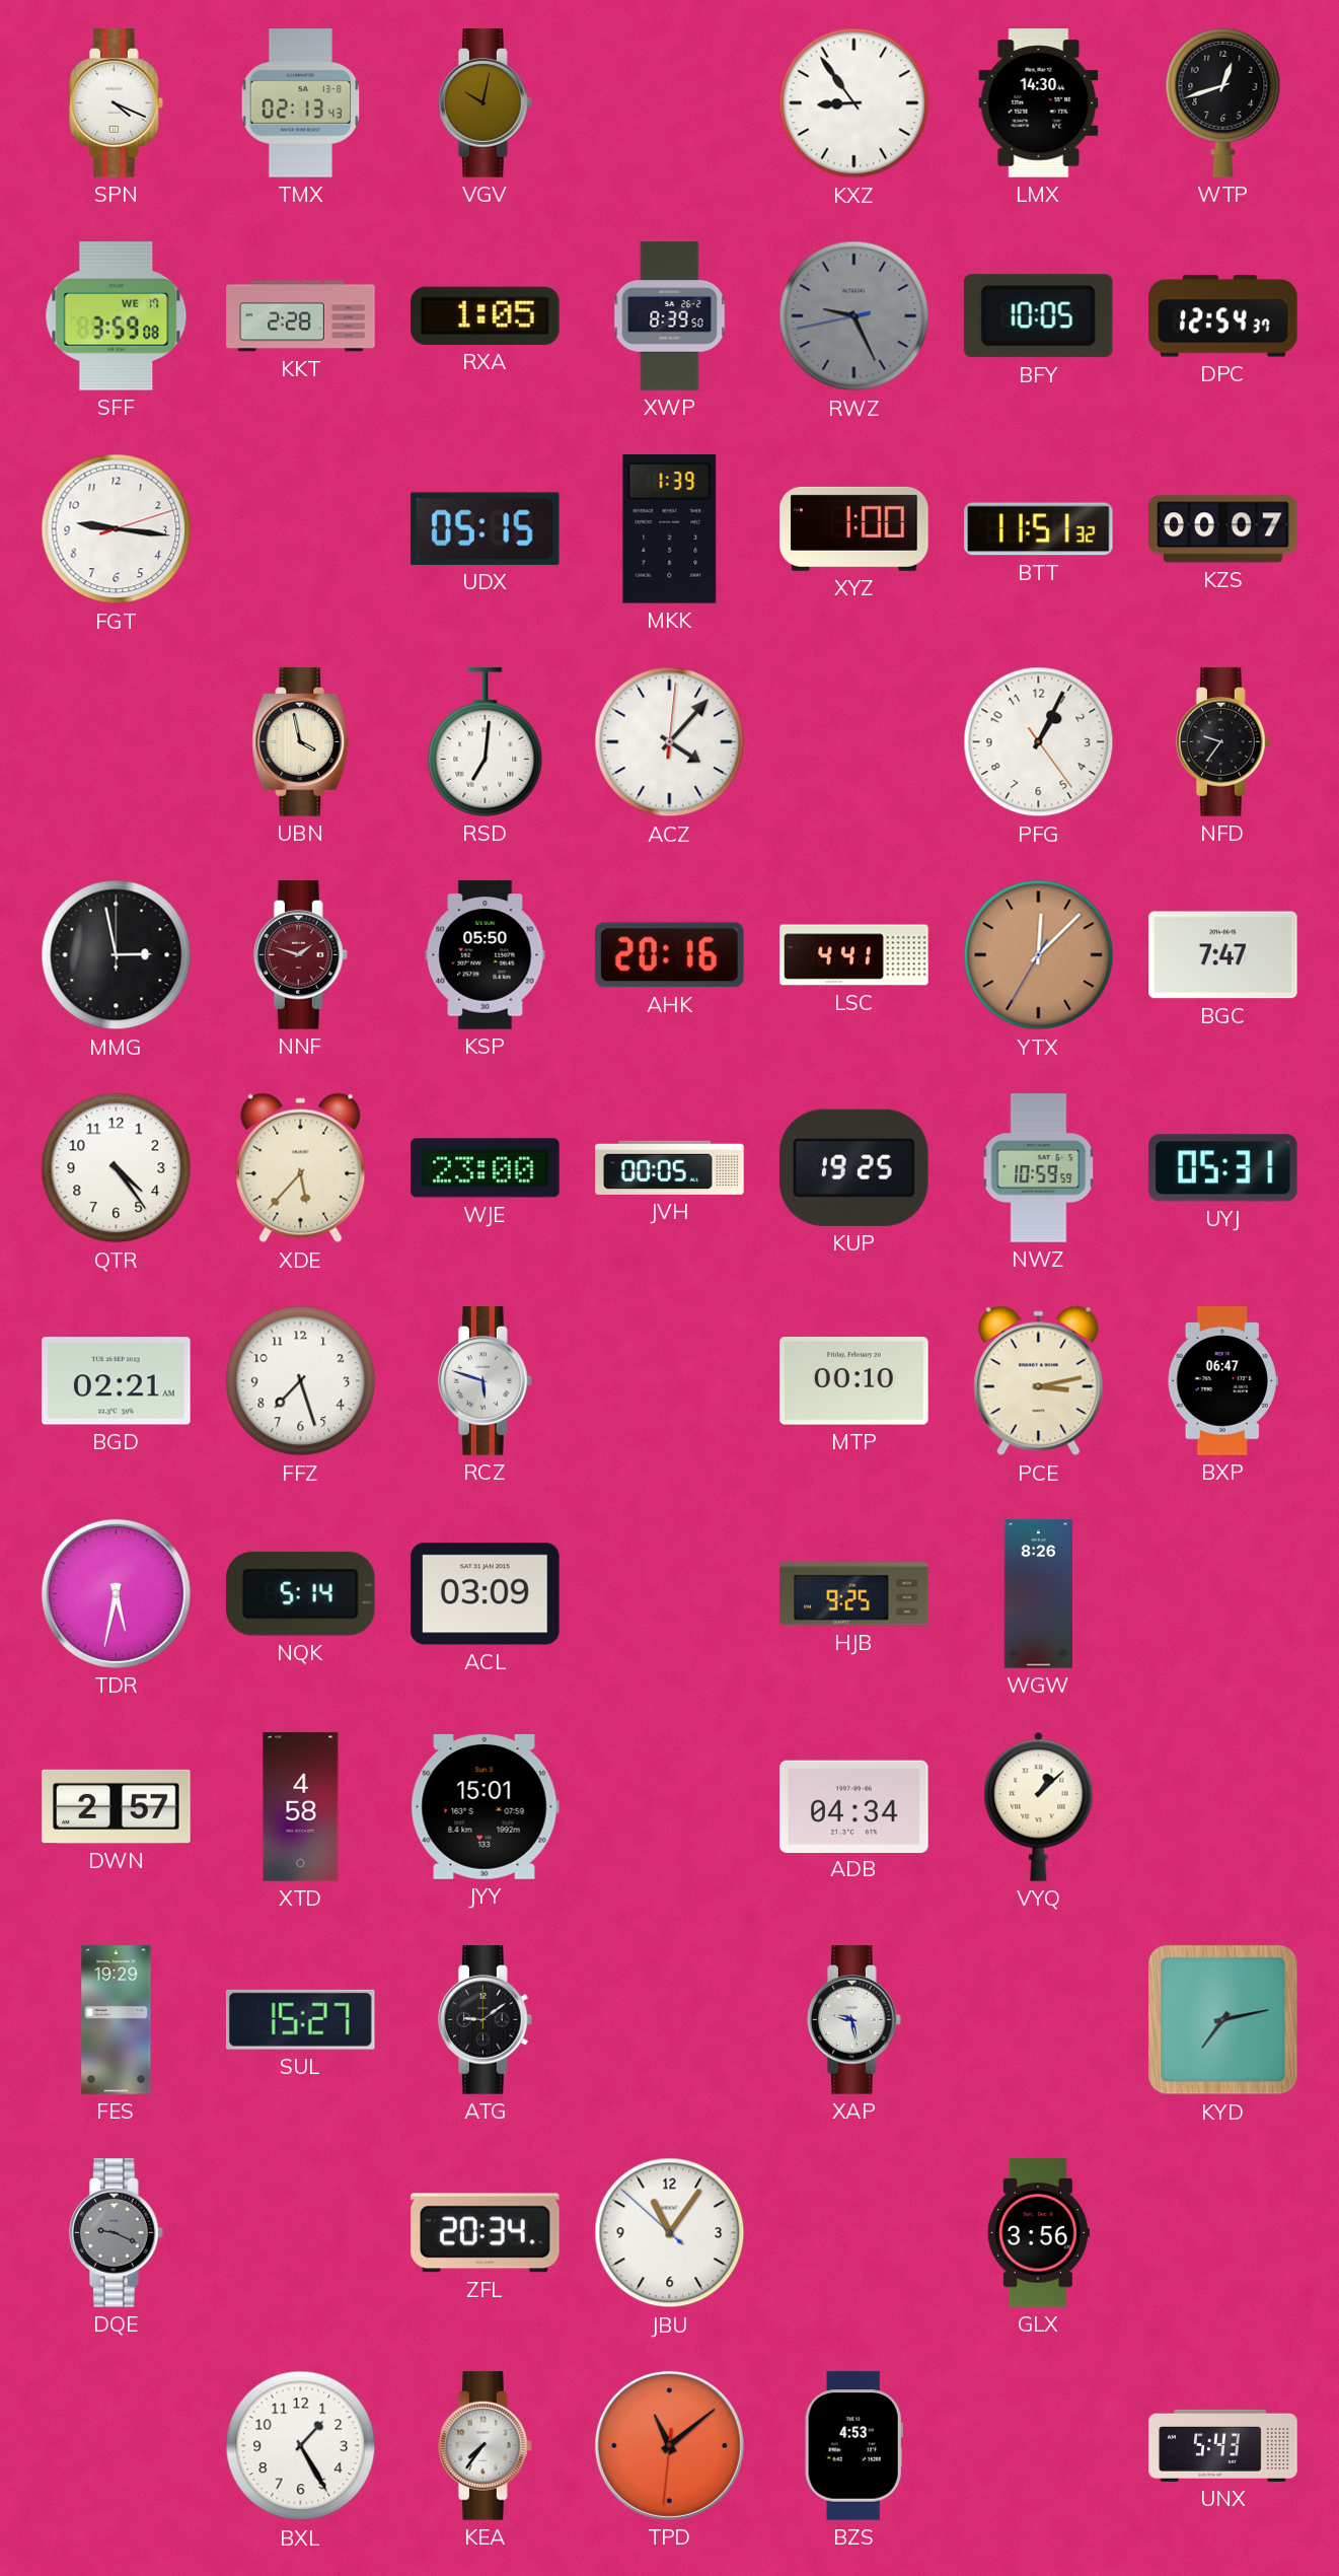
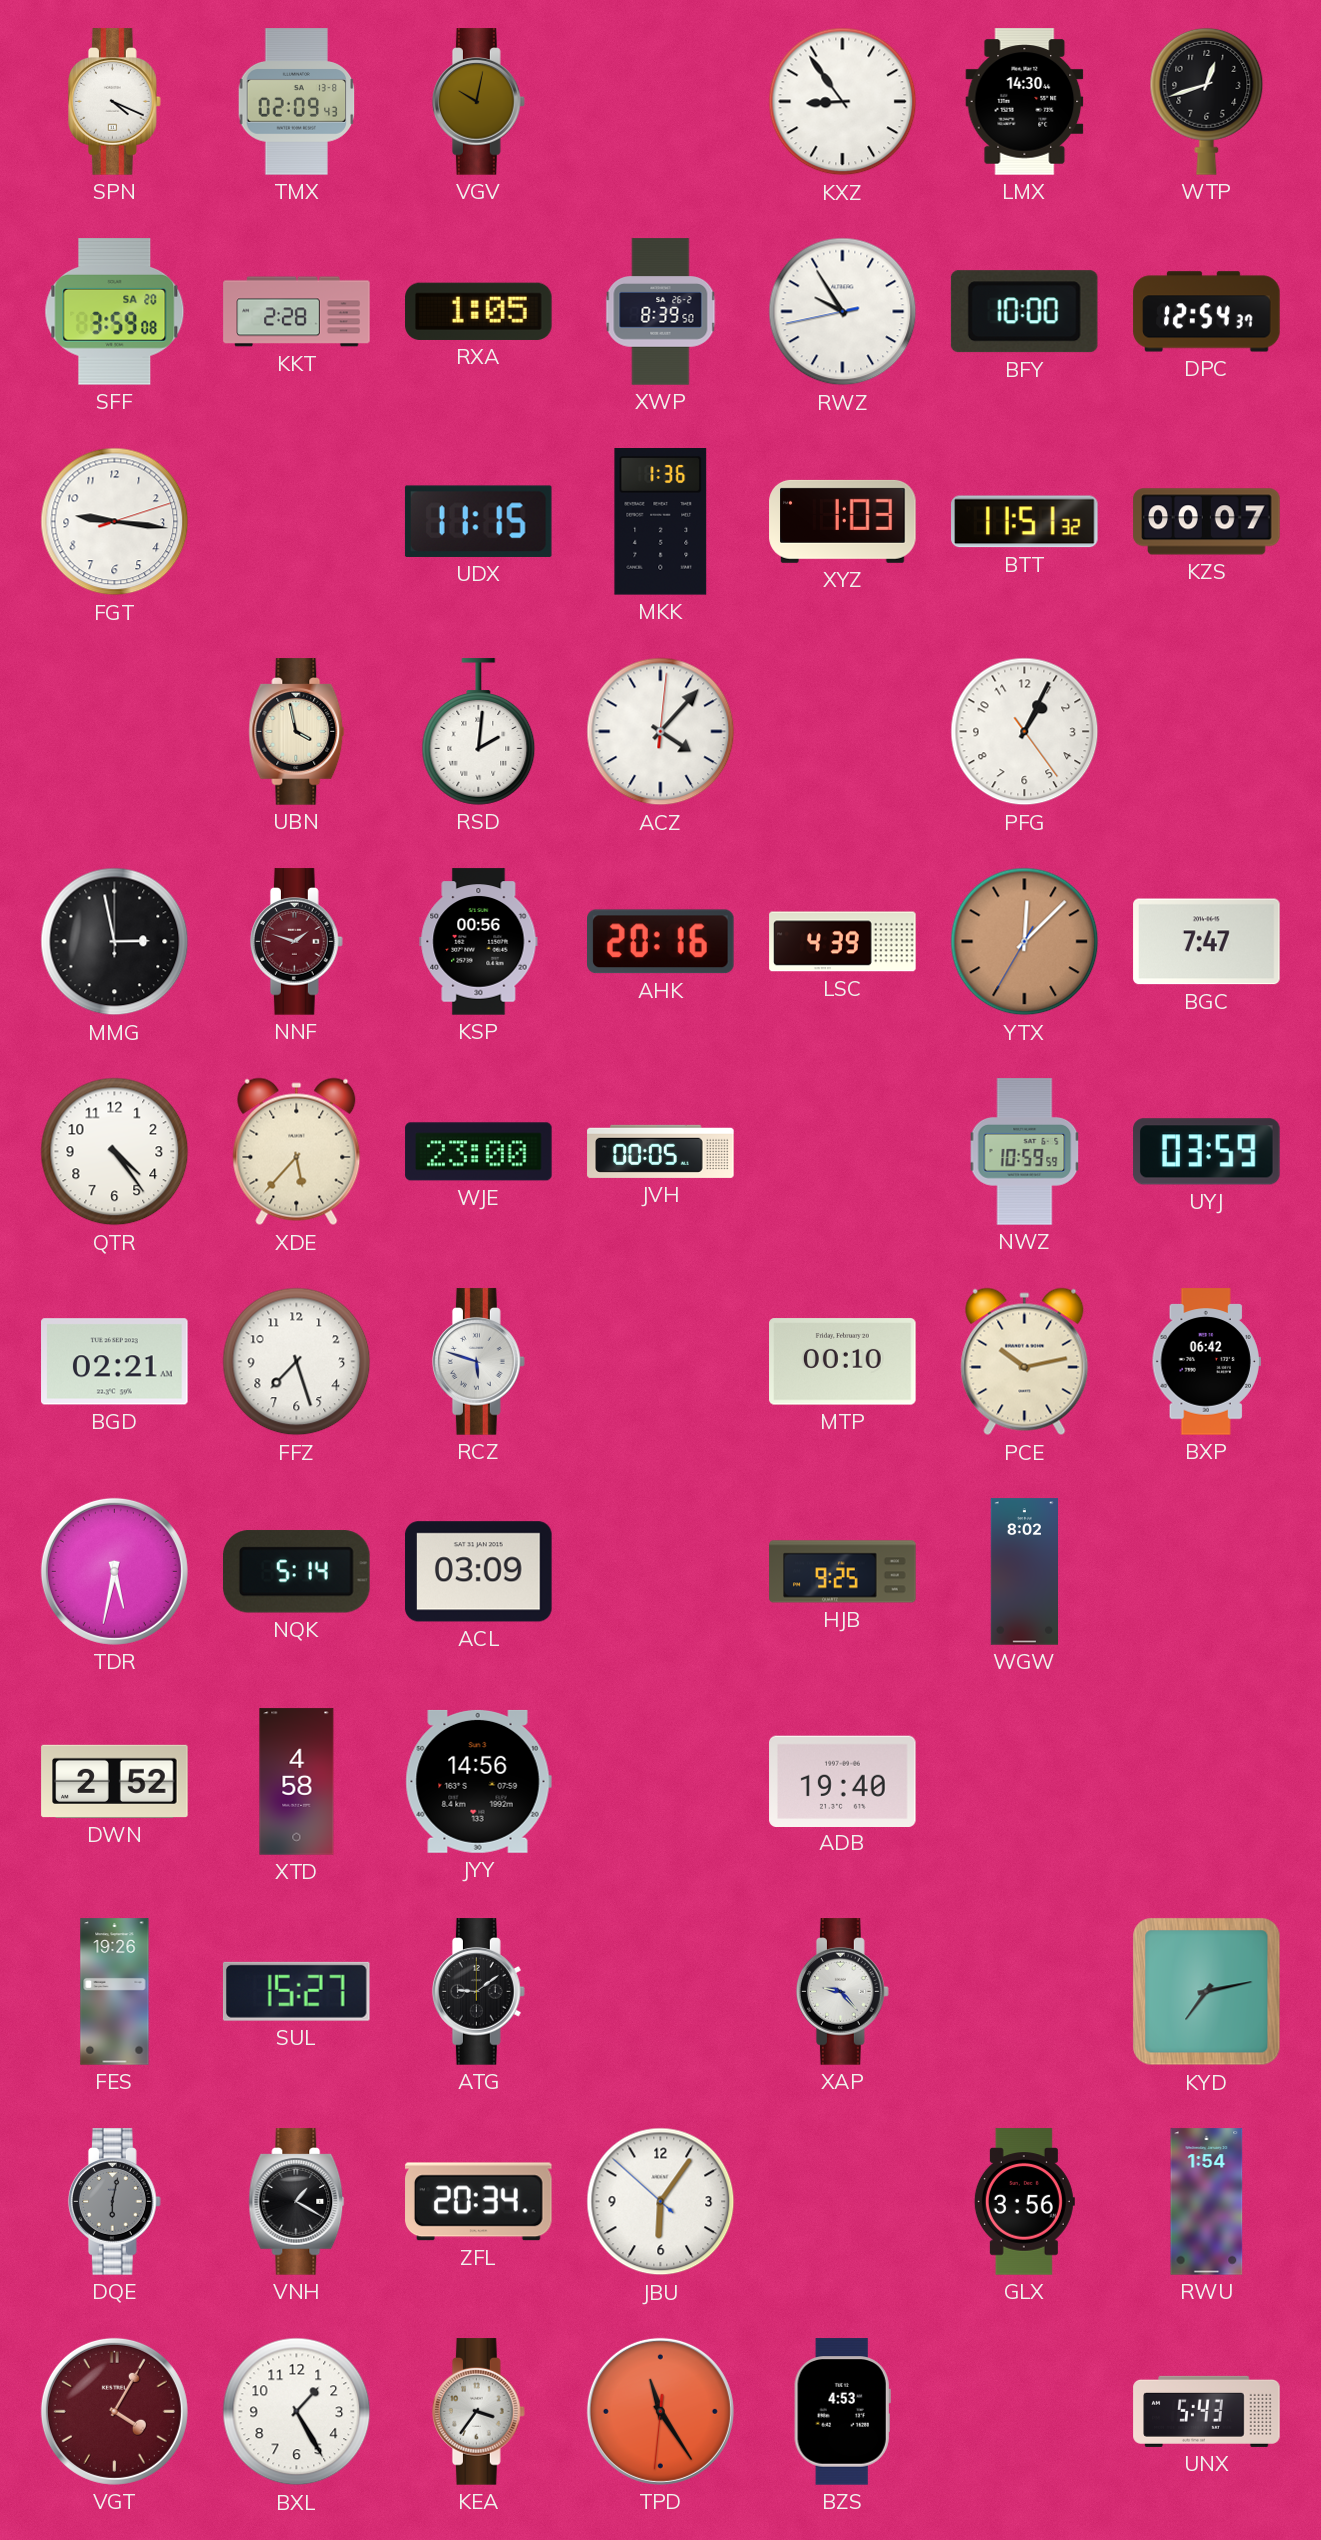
TMX: 02:13 -> 02:09
SFF date: WE 17 -> SA 20
RWZ: 9:25 -> 9:54
RWZ dial: grey -> white
BFY: 10:05 -> 10:00
UDX: 05:15 -> 11:15
MKK: 1:39 -> 1:36
XYZ: 1:00 -> 1:03
RSD: 7:01 -> 2:01
NFD: 9:36 -> none
KSP: 05:50 -> 00:56
LSC: 4:41 -> 4:39
KUP: 19:25 -> none
UYJ: 05:31 -> 03:59
PCE: 3:13 -> 10:13
BXP: 06:47 -> 06:42
WGW: 8:26 -> 8:02
DWN: 2:57 -> 2:52
JYY: 15:01 -> 14:56
ADB: 04:34 -> 19:40
VYQ: 1:08 -> none
FES: 19:29 -> 19:26
XAP: 9:28 -> 9:23
DQE: 9:19 -> 6:02
VNH: none -> 1:20
JBU: 11:05 -> 6:05
RWU: none -> 1:54
VGT: none -> 4:05
KEA: 7:36 -> 3:36
TPD: 11:08 -> 11:24
